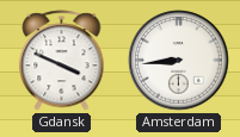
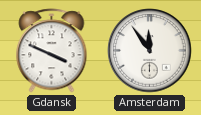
Amsterdam: 8:44 -> 11:54
